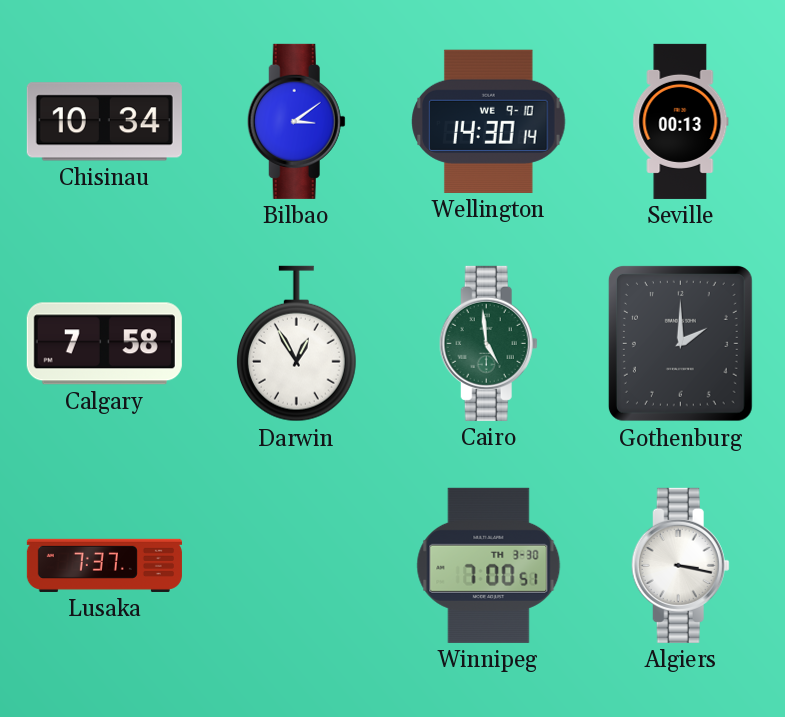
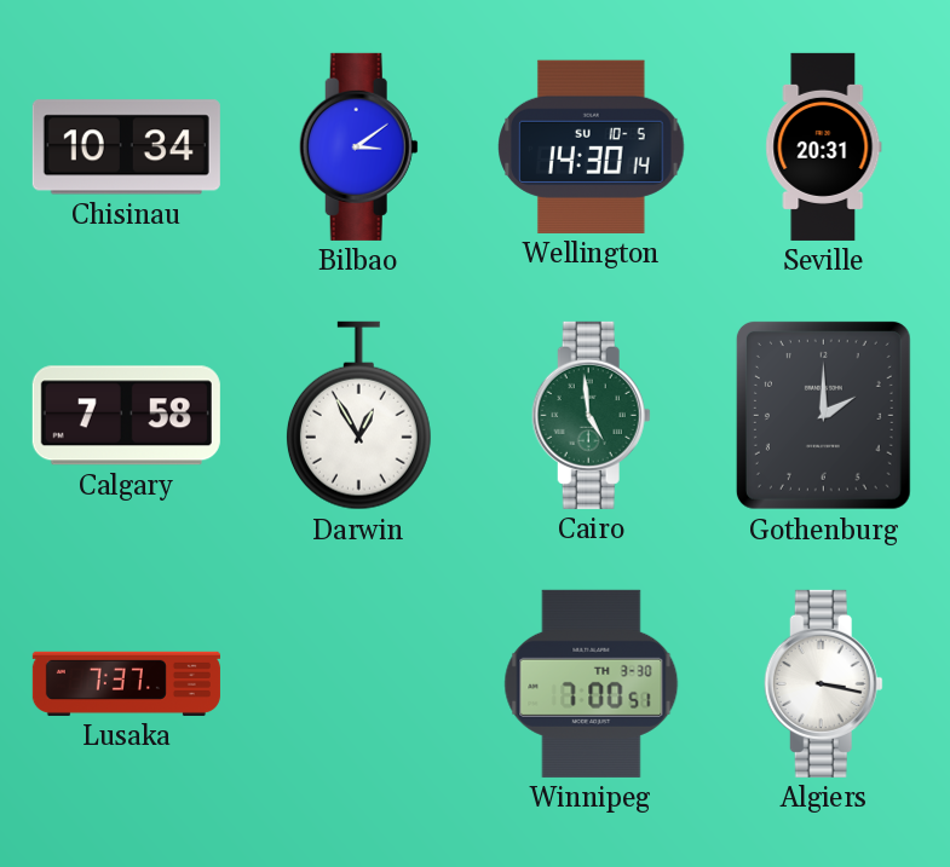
Wellington date: WE 9-10 -> SU 10-5
Seville: 00:13 -> 20:31
